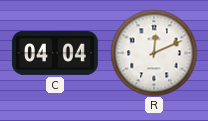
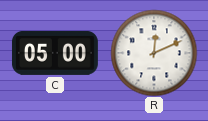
C: 04:04 -> 05:00
